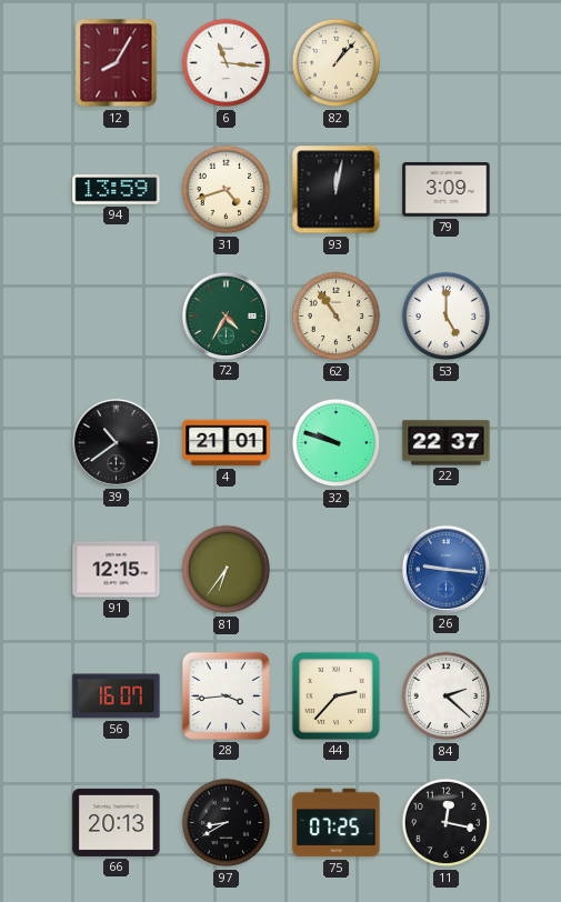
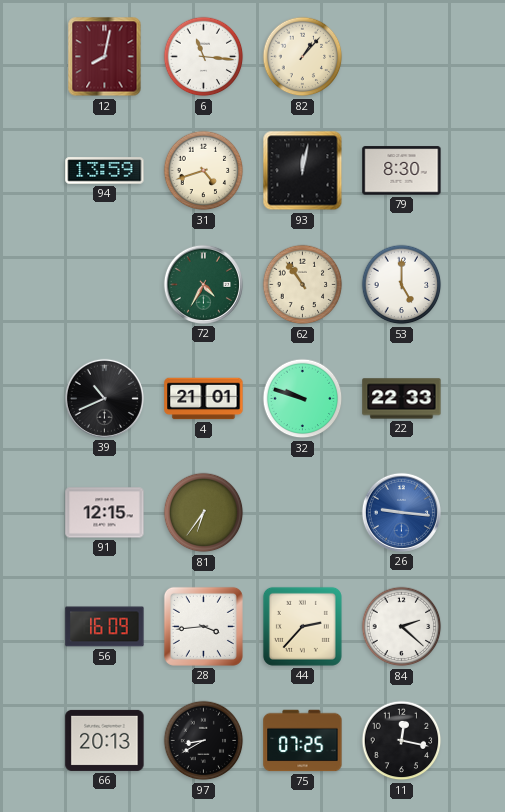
12: 8:05 -> 8:02
79: 3:09 -> 8:30
39: 10:39 -> 10:41
22: 22:37 -> 22:33
56: 16:07 -> 16:09
